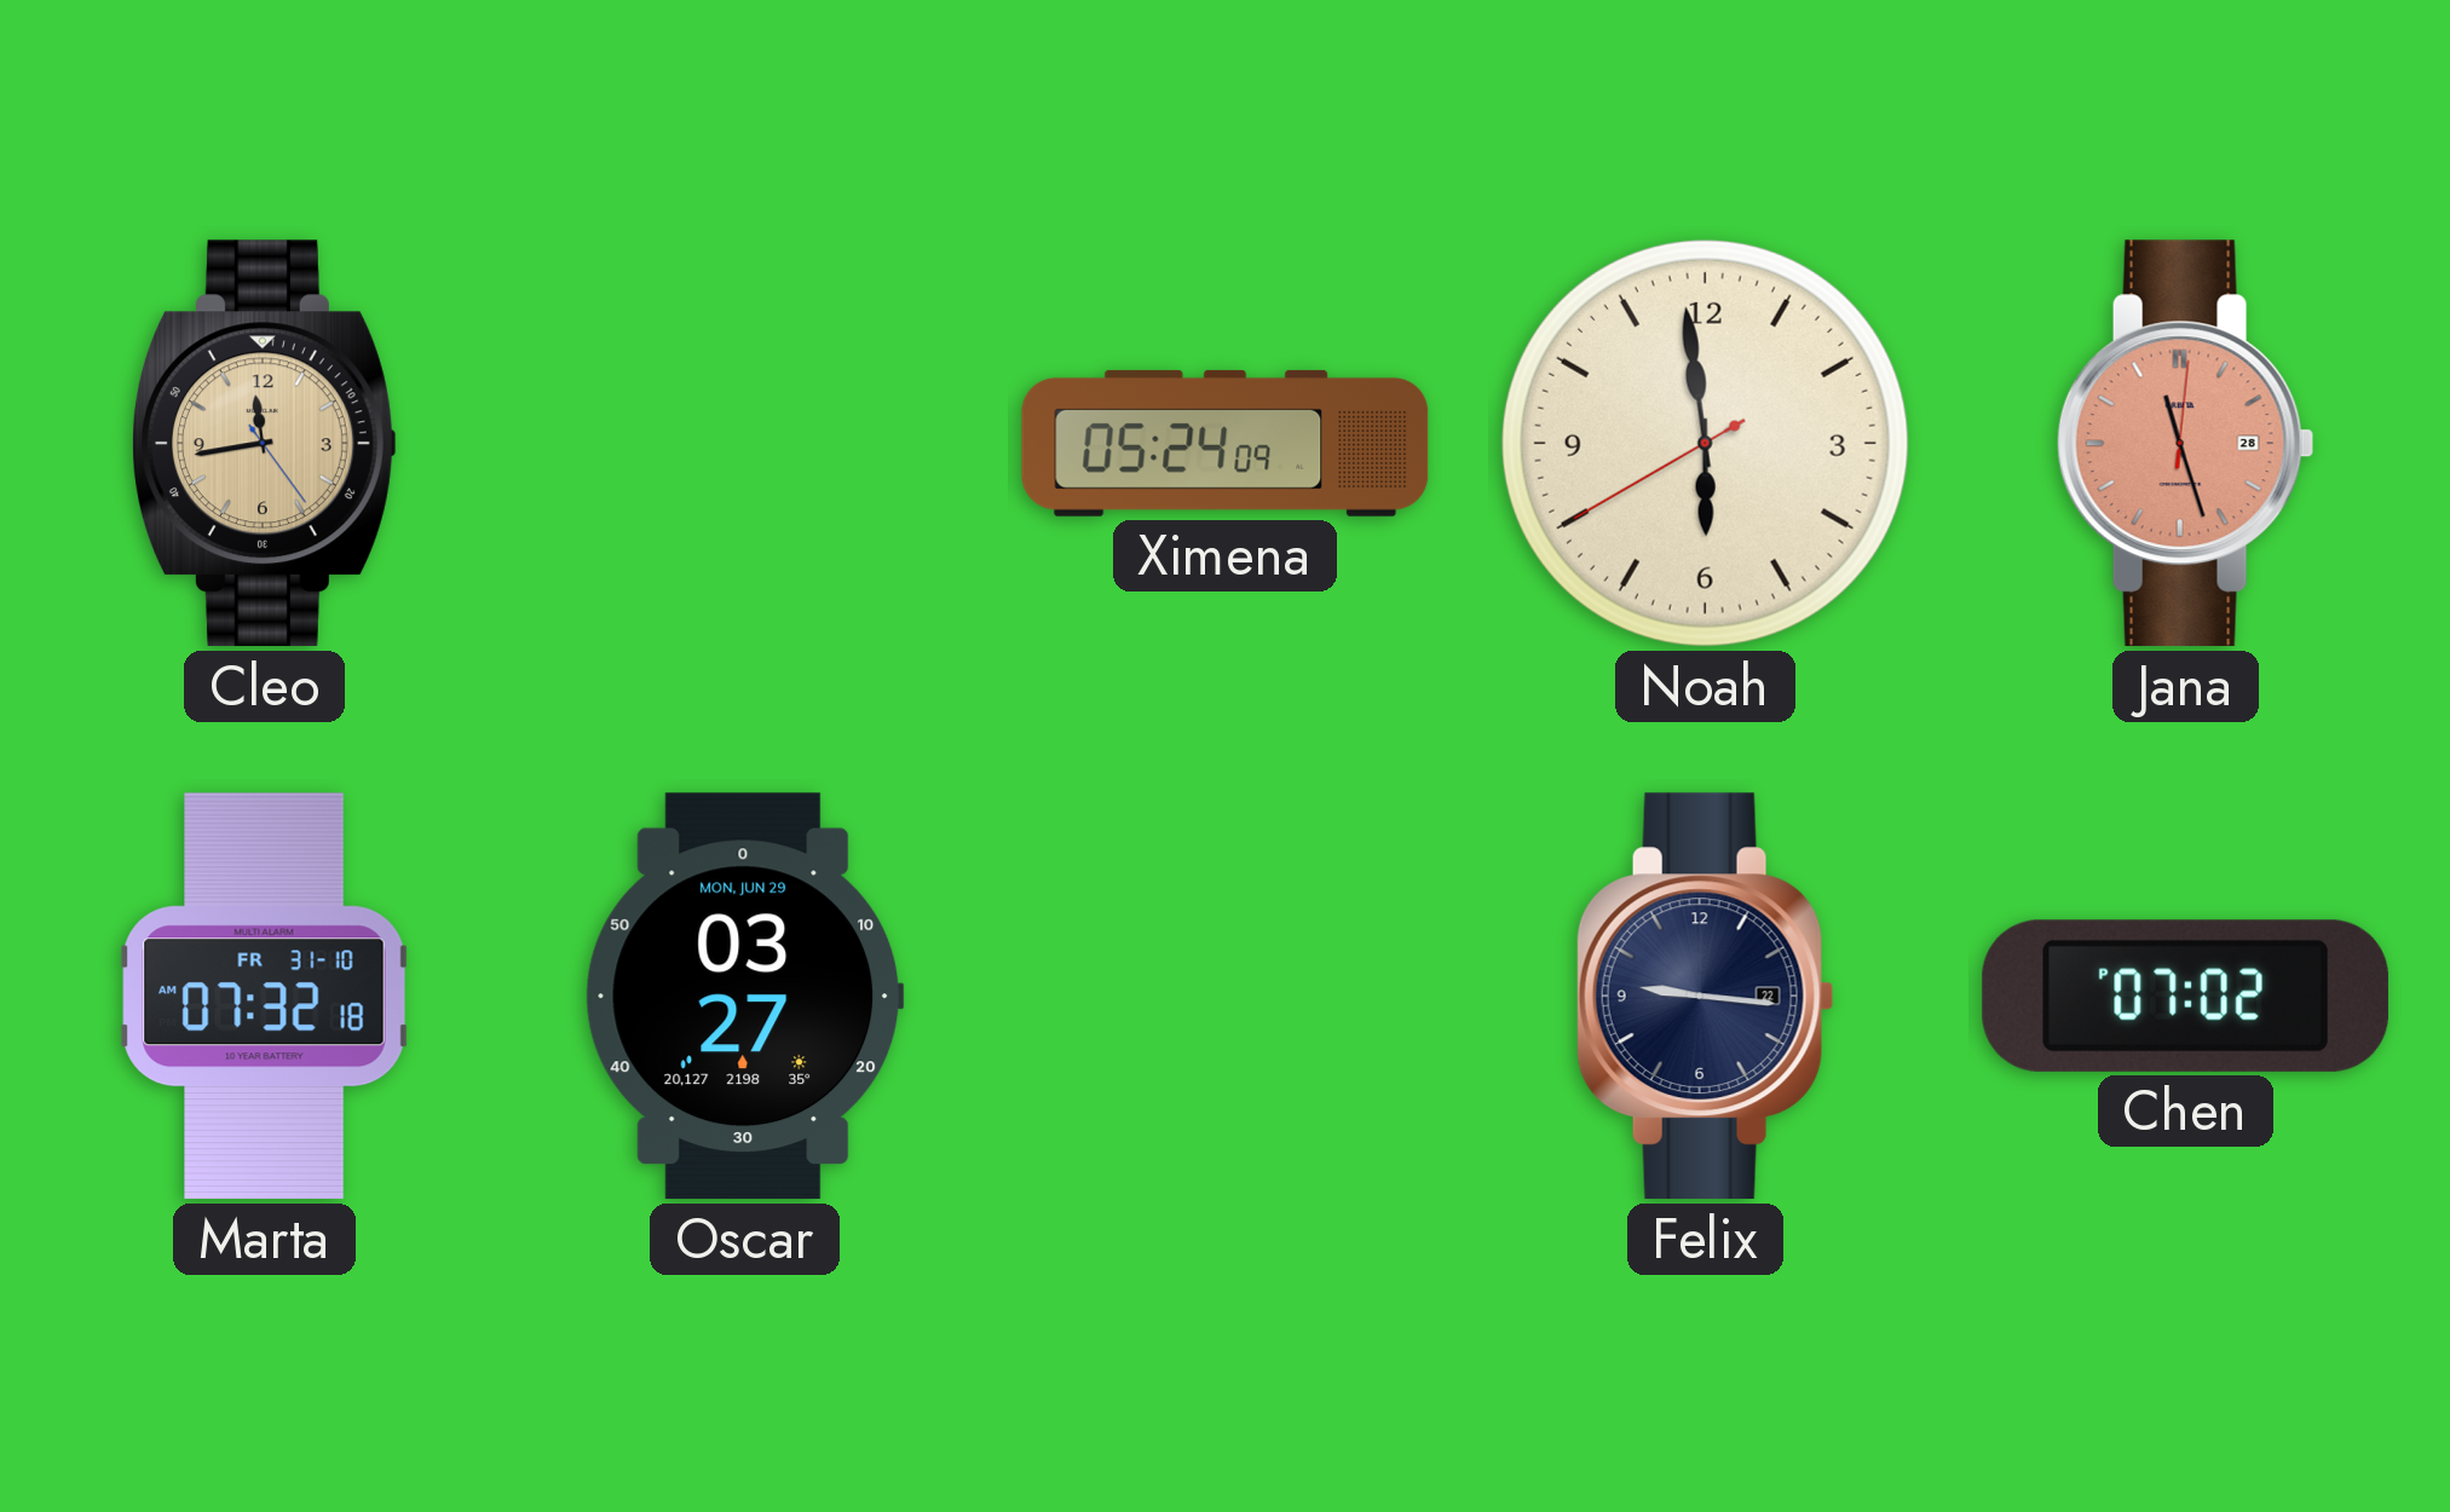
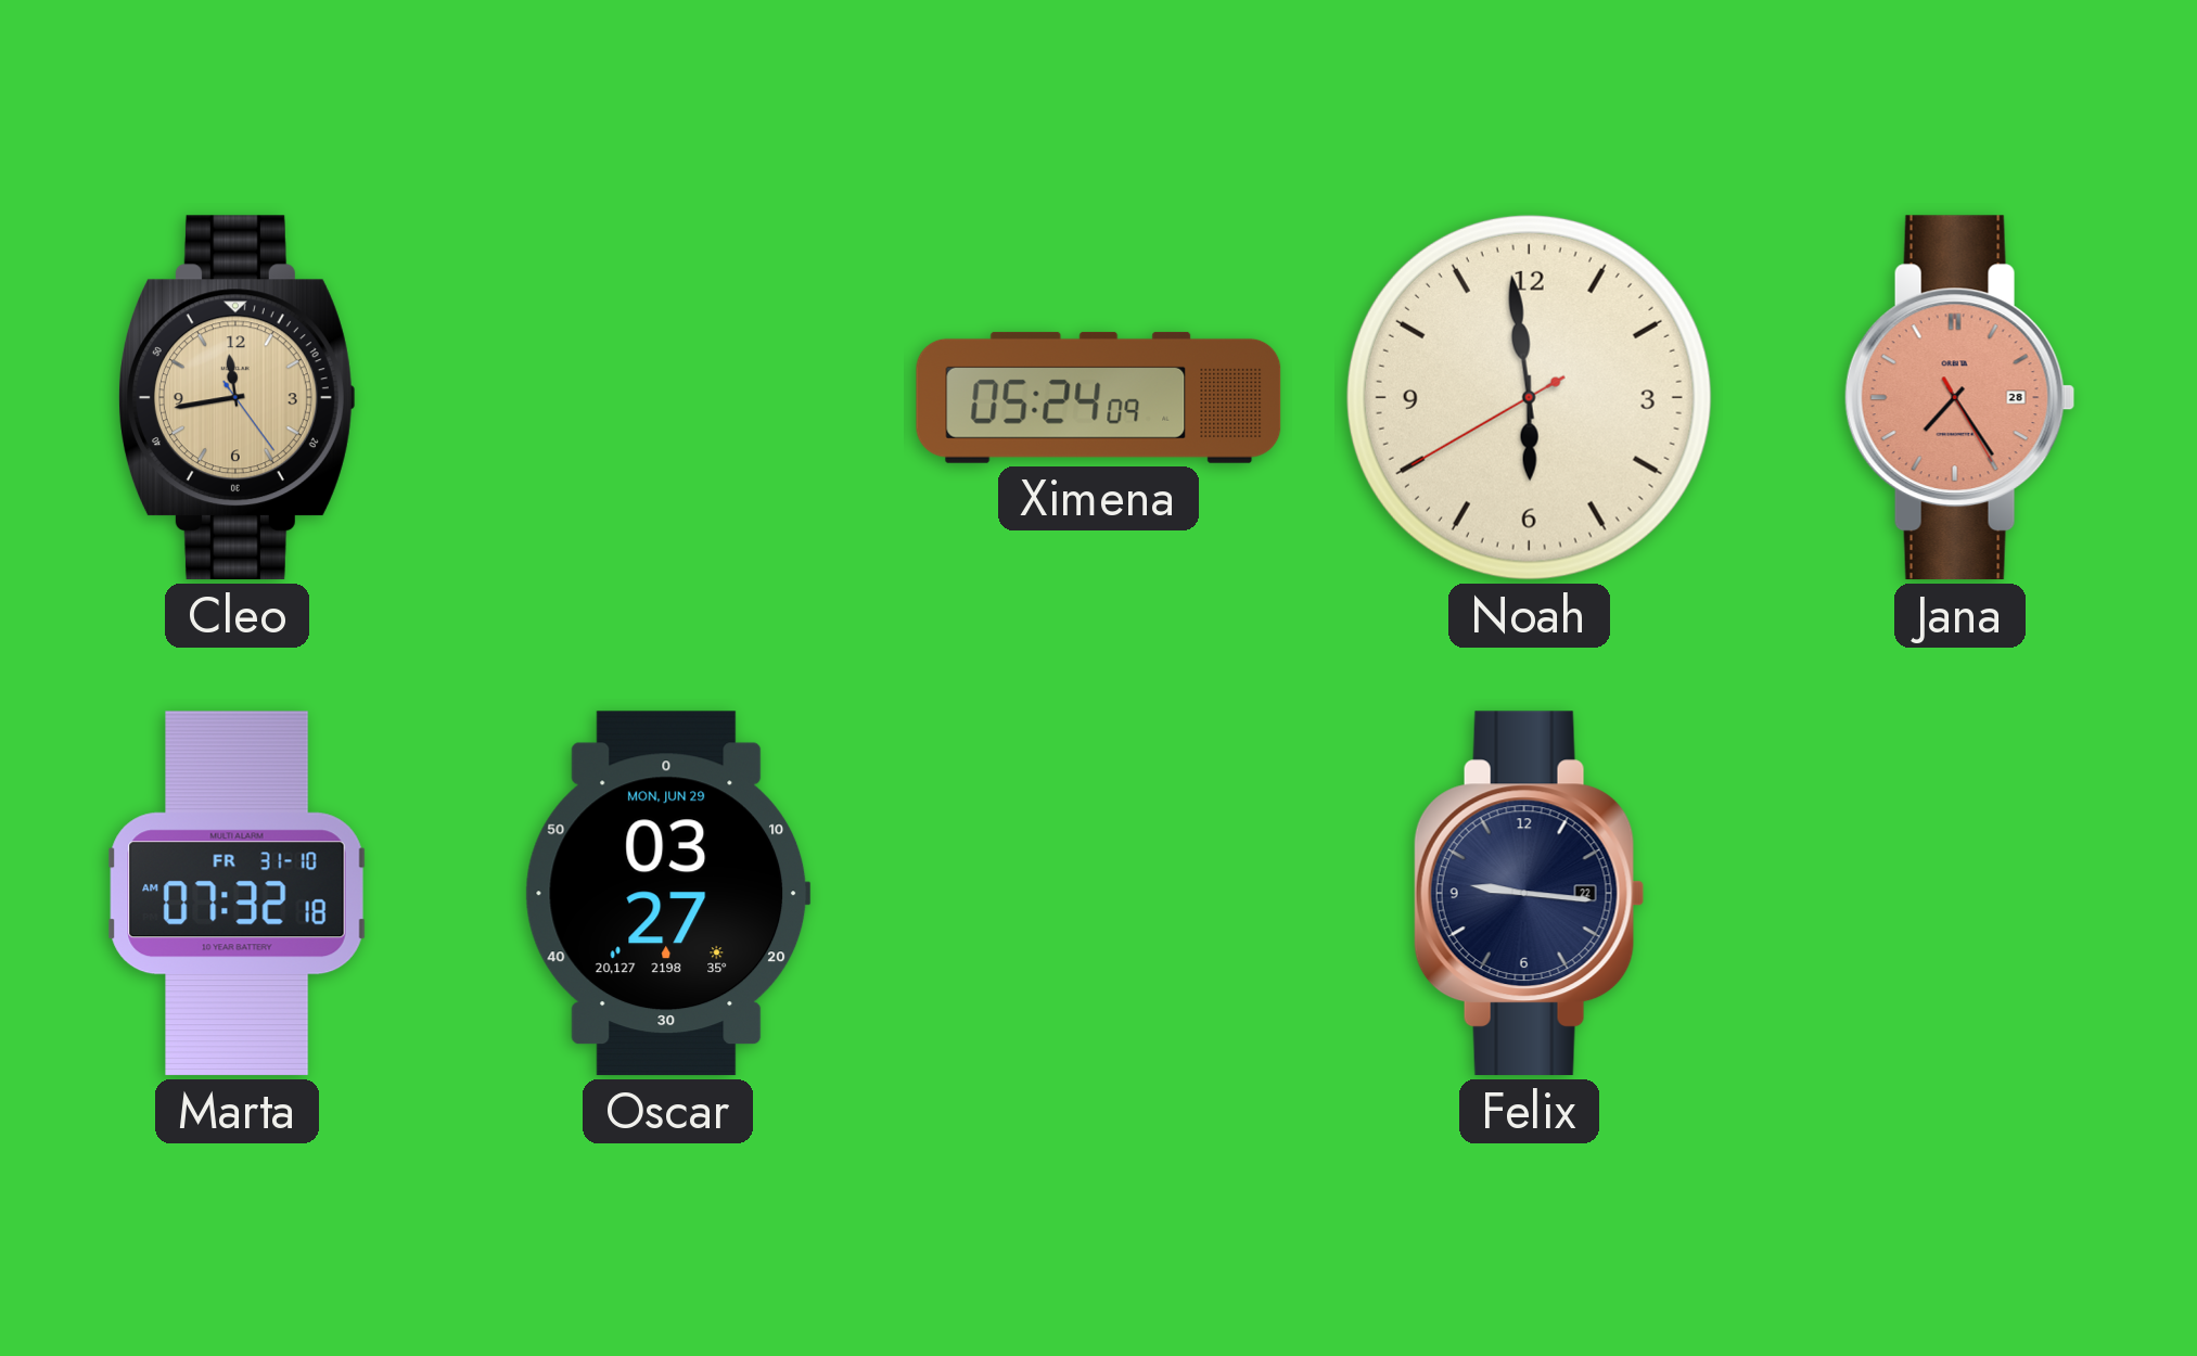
Jana: 11:27 -> 7:24
Chen: 07:02 -> none
